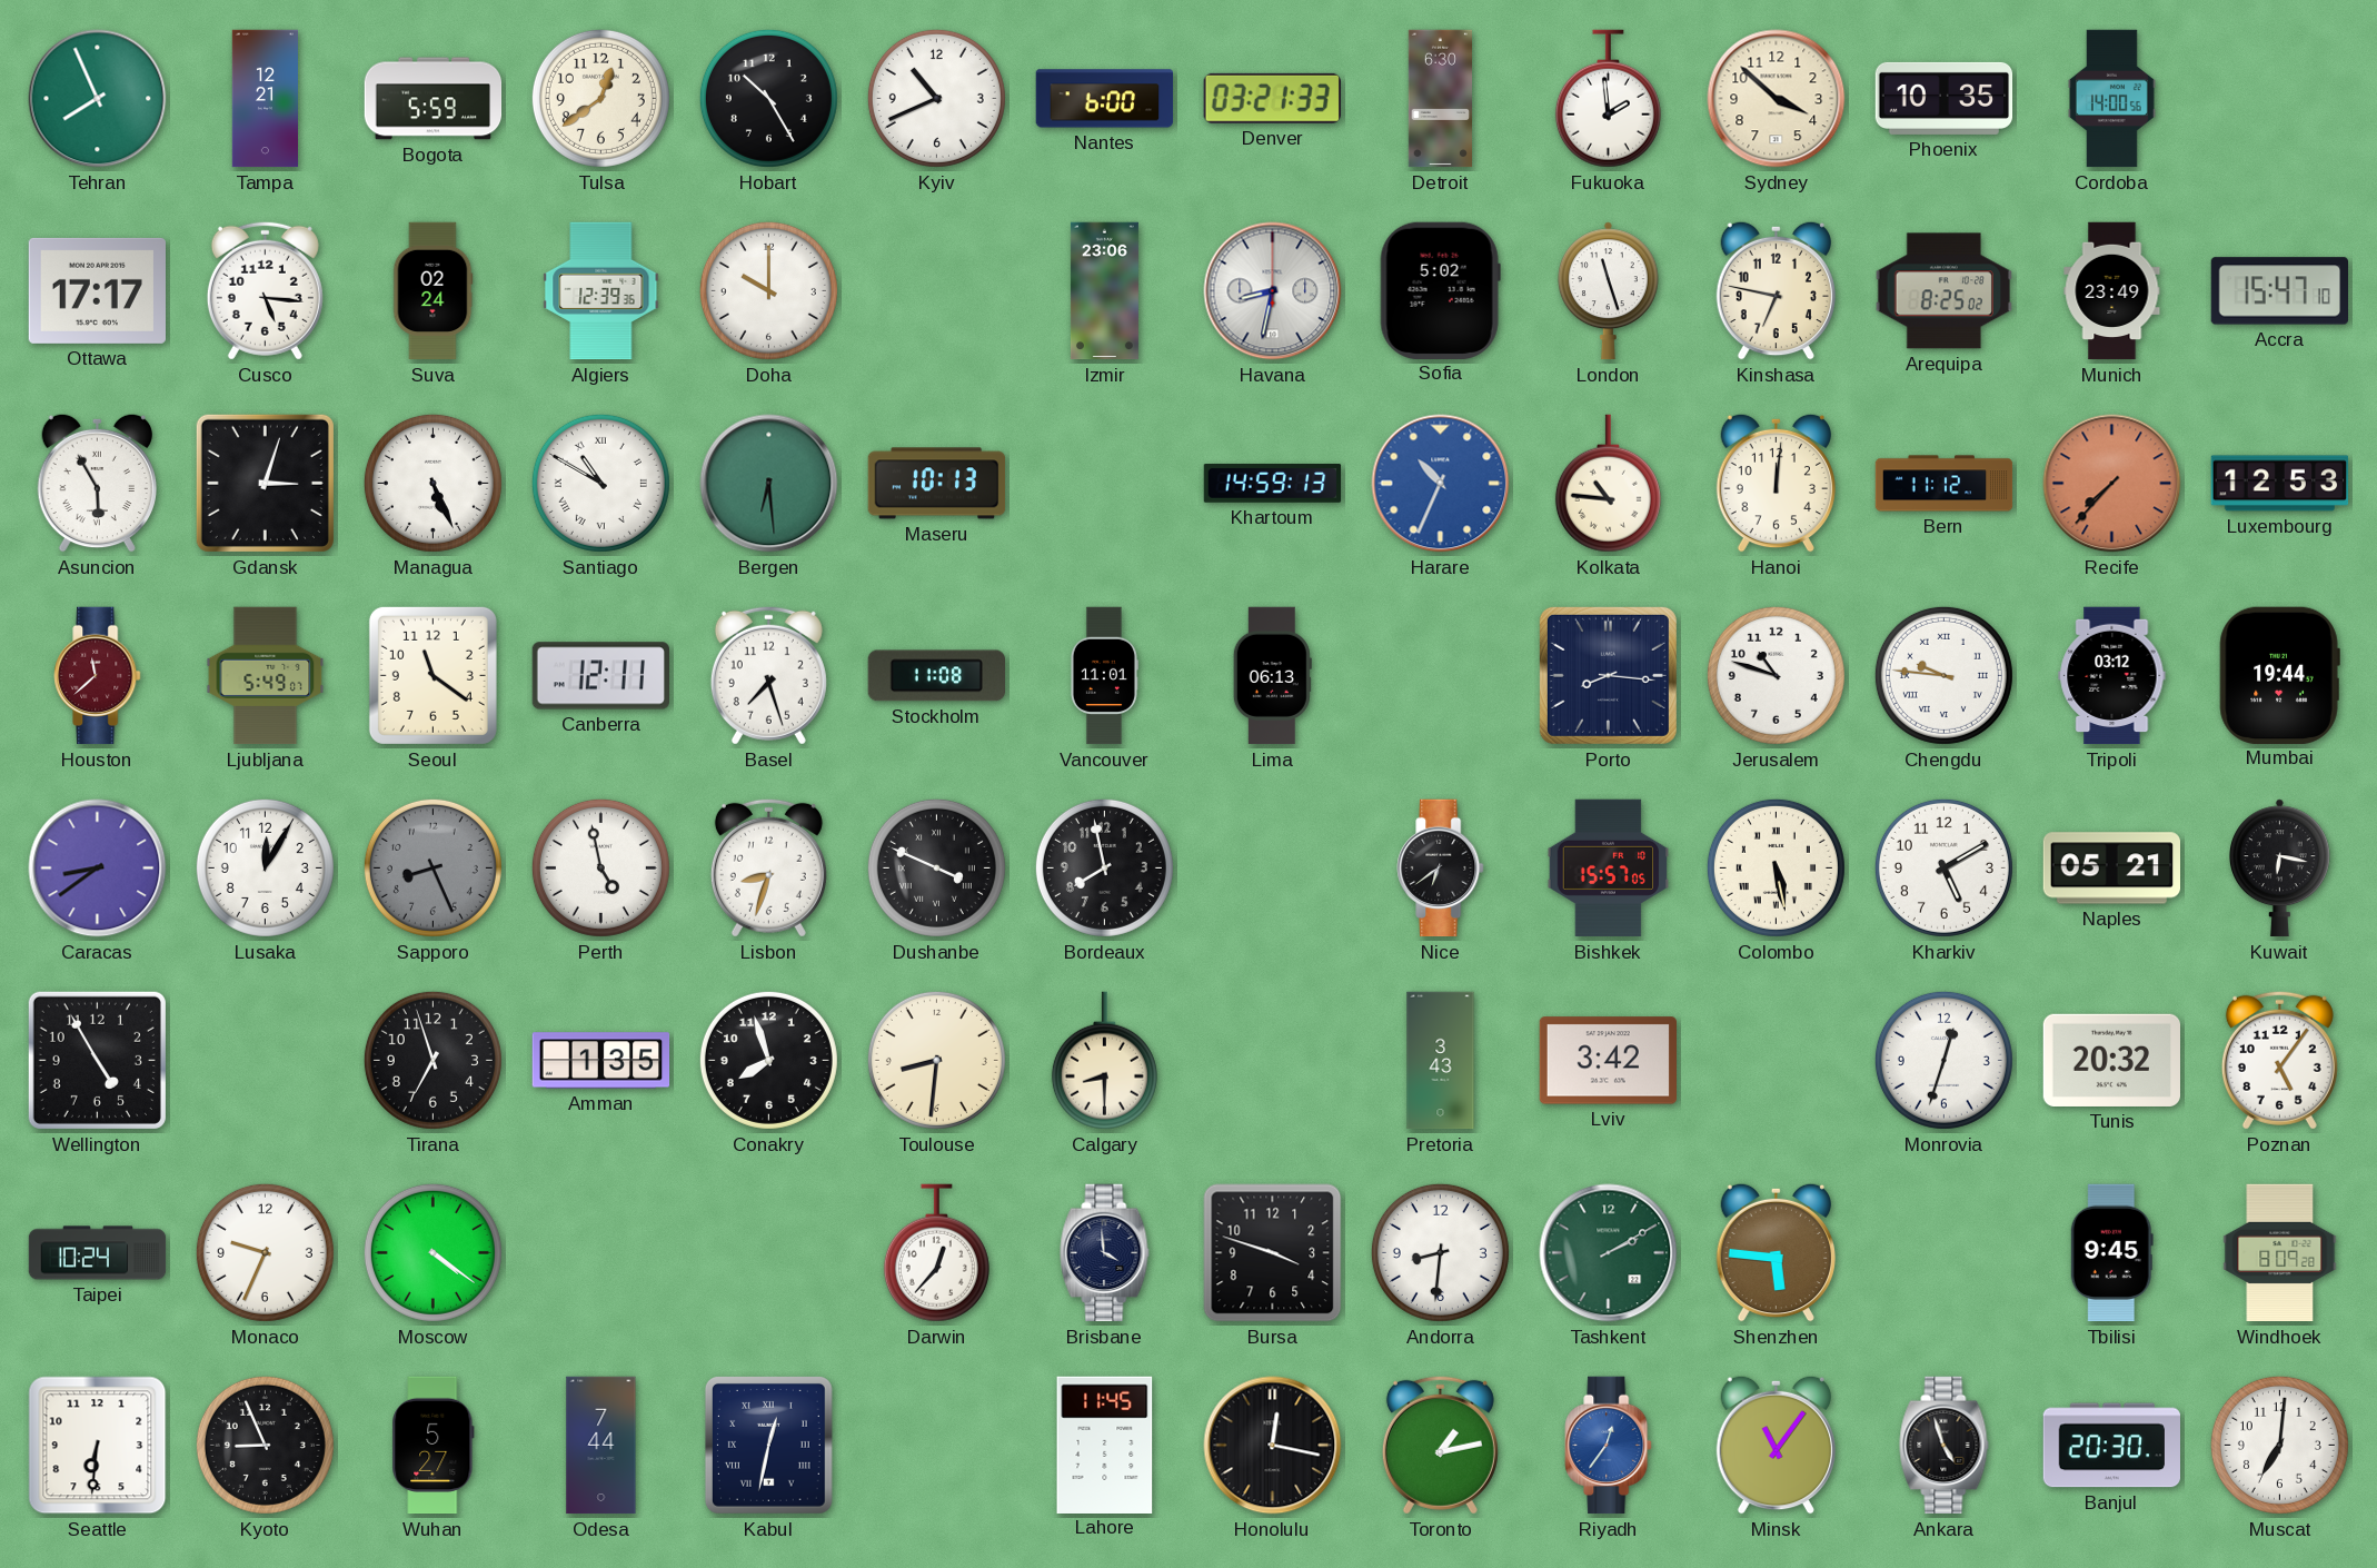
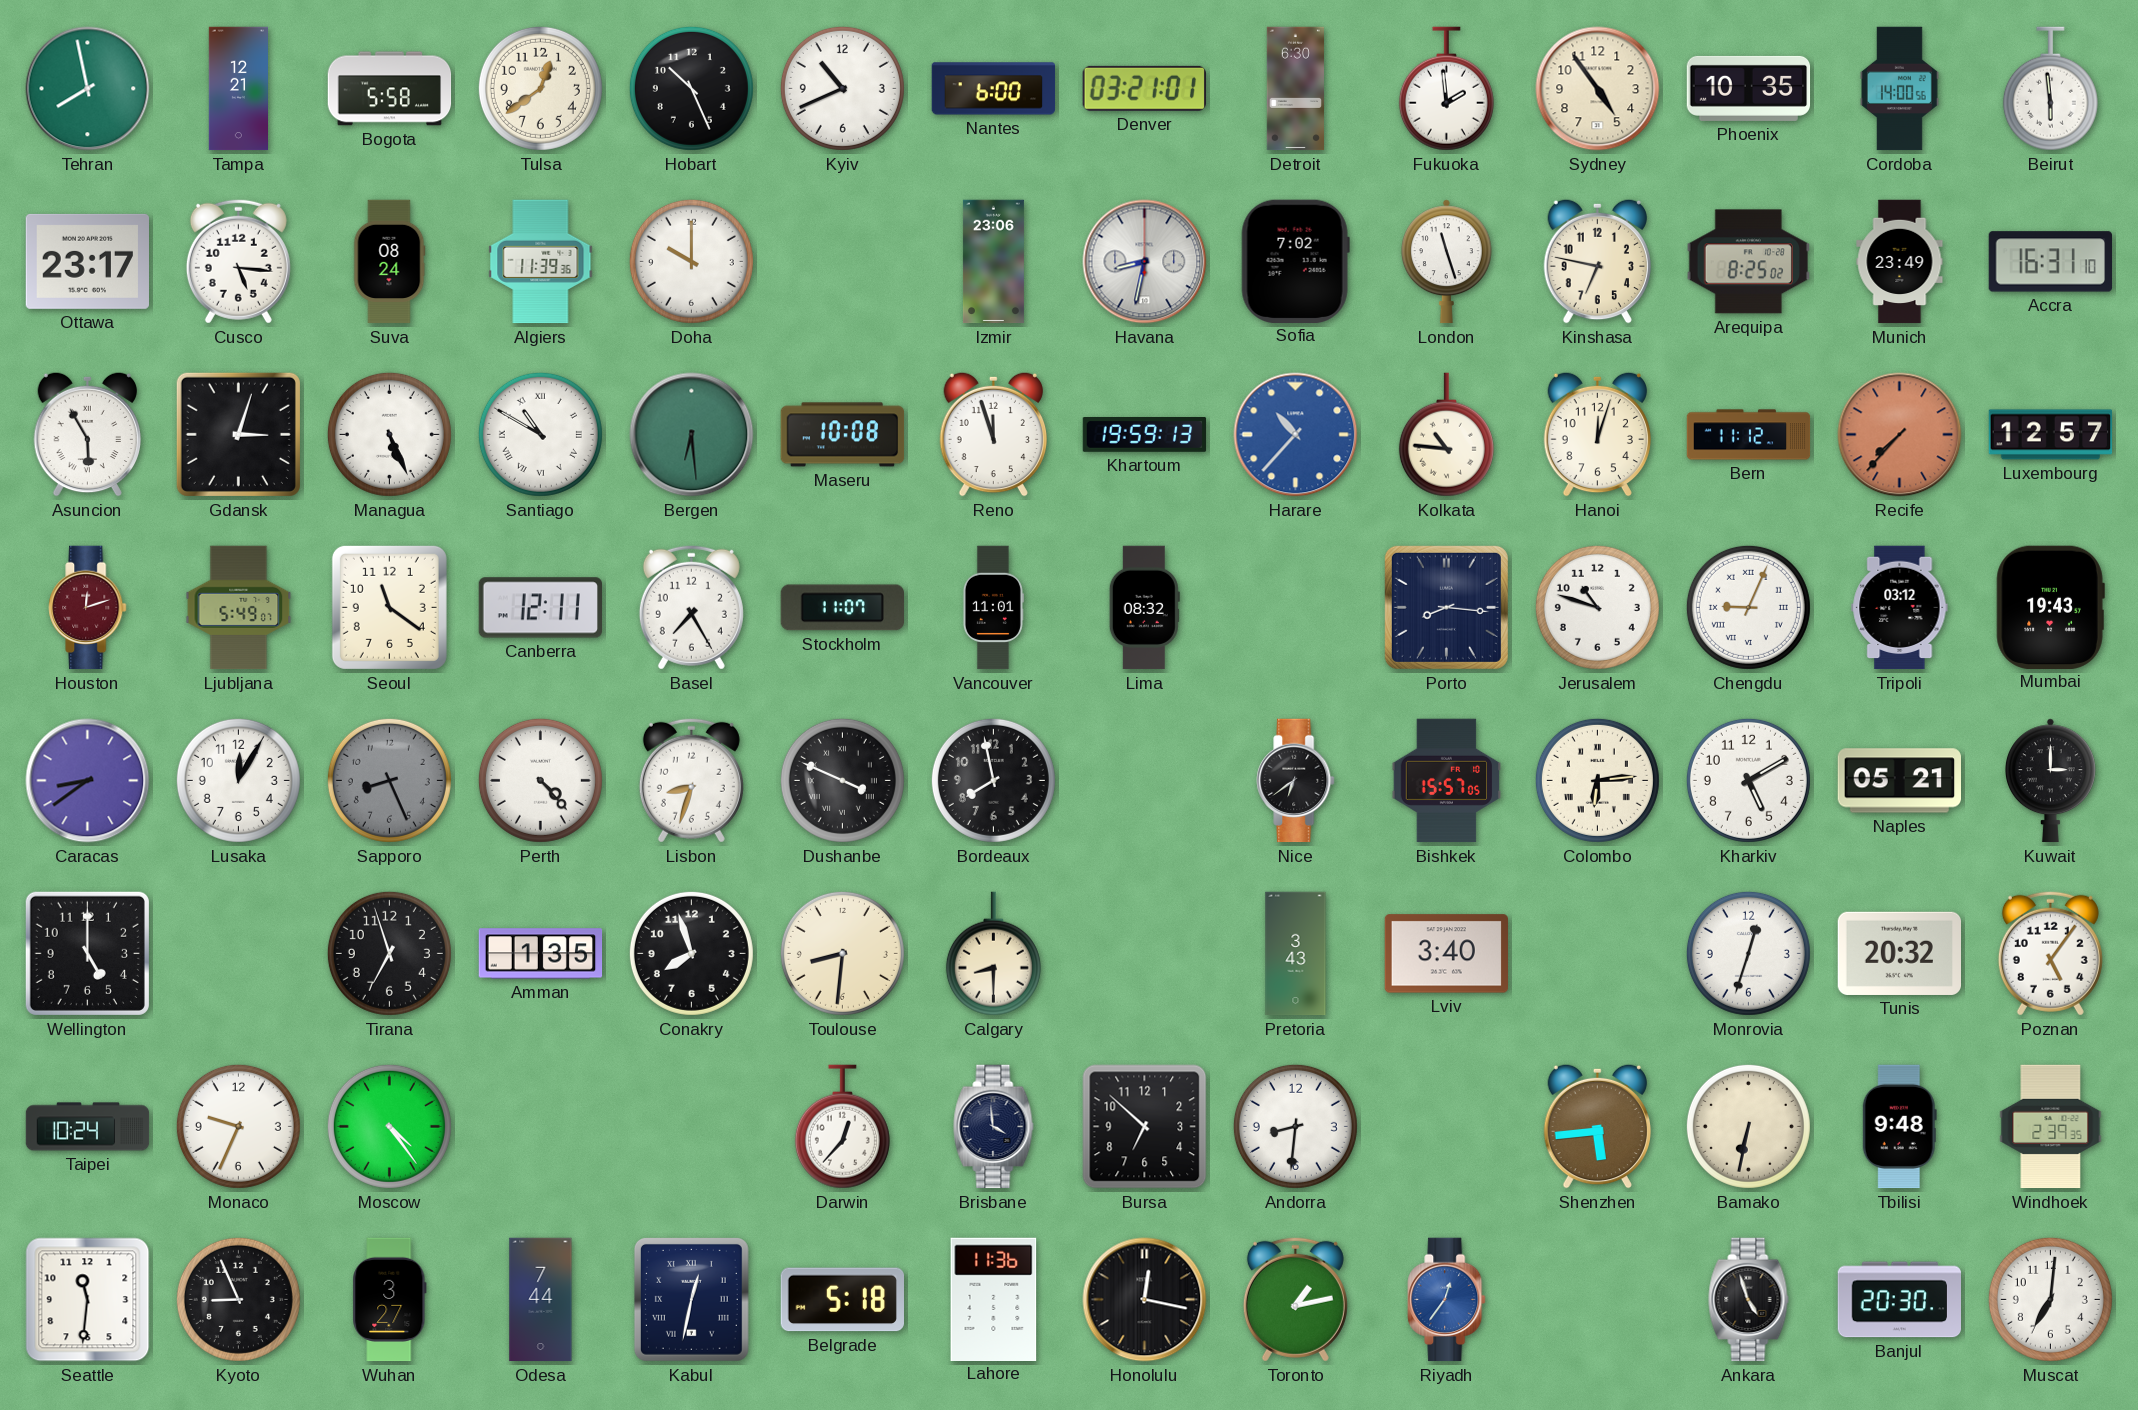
Tehran: 7:56 -> 7:58
Bogota: 5:59 -> 5:58
Hobart: 10:25 -> 10:26
Denver: 03:21:33 -> 03:21:01
Sydney: 3:52 -> 4:54
Beirut: none -> 5:59
Ottawa: 17:17 -> 23:17
Suva: 02:24 -> 08:24
Algiers: 12:39 -> 11:39
Sofia: 5:02 -> 7:02
Accra: 15:47 -> 16:31
Maseru: 10:13 -> 10:08
Reno: none -> 11:57
Khartoum: 14:59 -> 19:59
Harare: 10:34 -> 10:37
Hanoi: 12:01 -> 12:03
Luxembourg: 12:53 -> 12:57
Houston: 11:38 -> 12:12
Basel: 7:27 -> 7:25
Stockholm: 11:08 -> 11:07
Lima: 06:13 -> 08:32
Chengdu: 9:46 -> 9:04
Mumbai: 19:44 -> 19:43
Perth: 4:58 -> 4:23
Colombo: 5:28 -> 6:14
Kuwait: 6:17 -> 3:00
Wellington: 4:55 -> 5:00
Lviv: 3:42 -> 3:40
Moscow: 4:21 -> 4:24
Bursa: 3:48 -> 6:52
Tashkent: 2:10 -> none
Shenzhen: 5:46 -> 5:44
Bamako: none -> 6:32
Tbilisi: 9:45 -> 9:48
Windhoek: 8:09 -> 2:39
Seattle: 6:31 -> 11:31
Wuhan: 5:27 -> 3:27
Belgrade: none -> 5:18
Lahore: 11:45 -> 11:36
Minsk: 11:06 -> none
